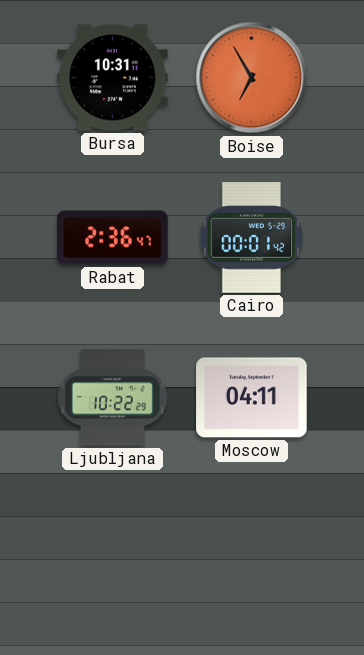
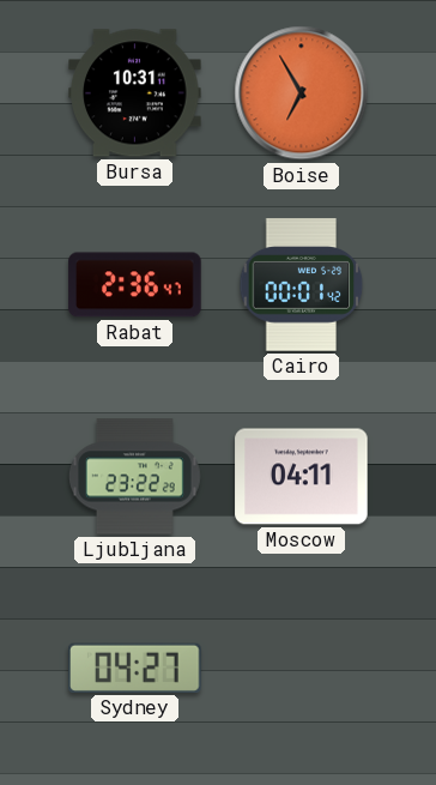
Ljubljana: 10:22 -> 23:22
Sydney: none -> 04:27
